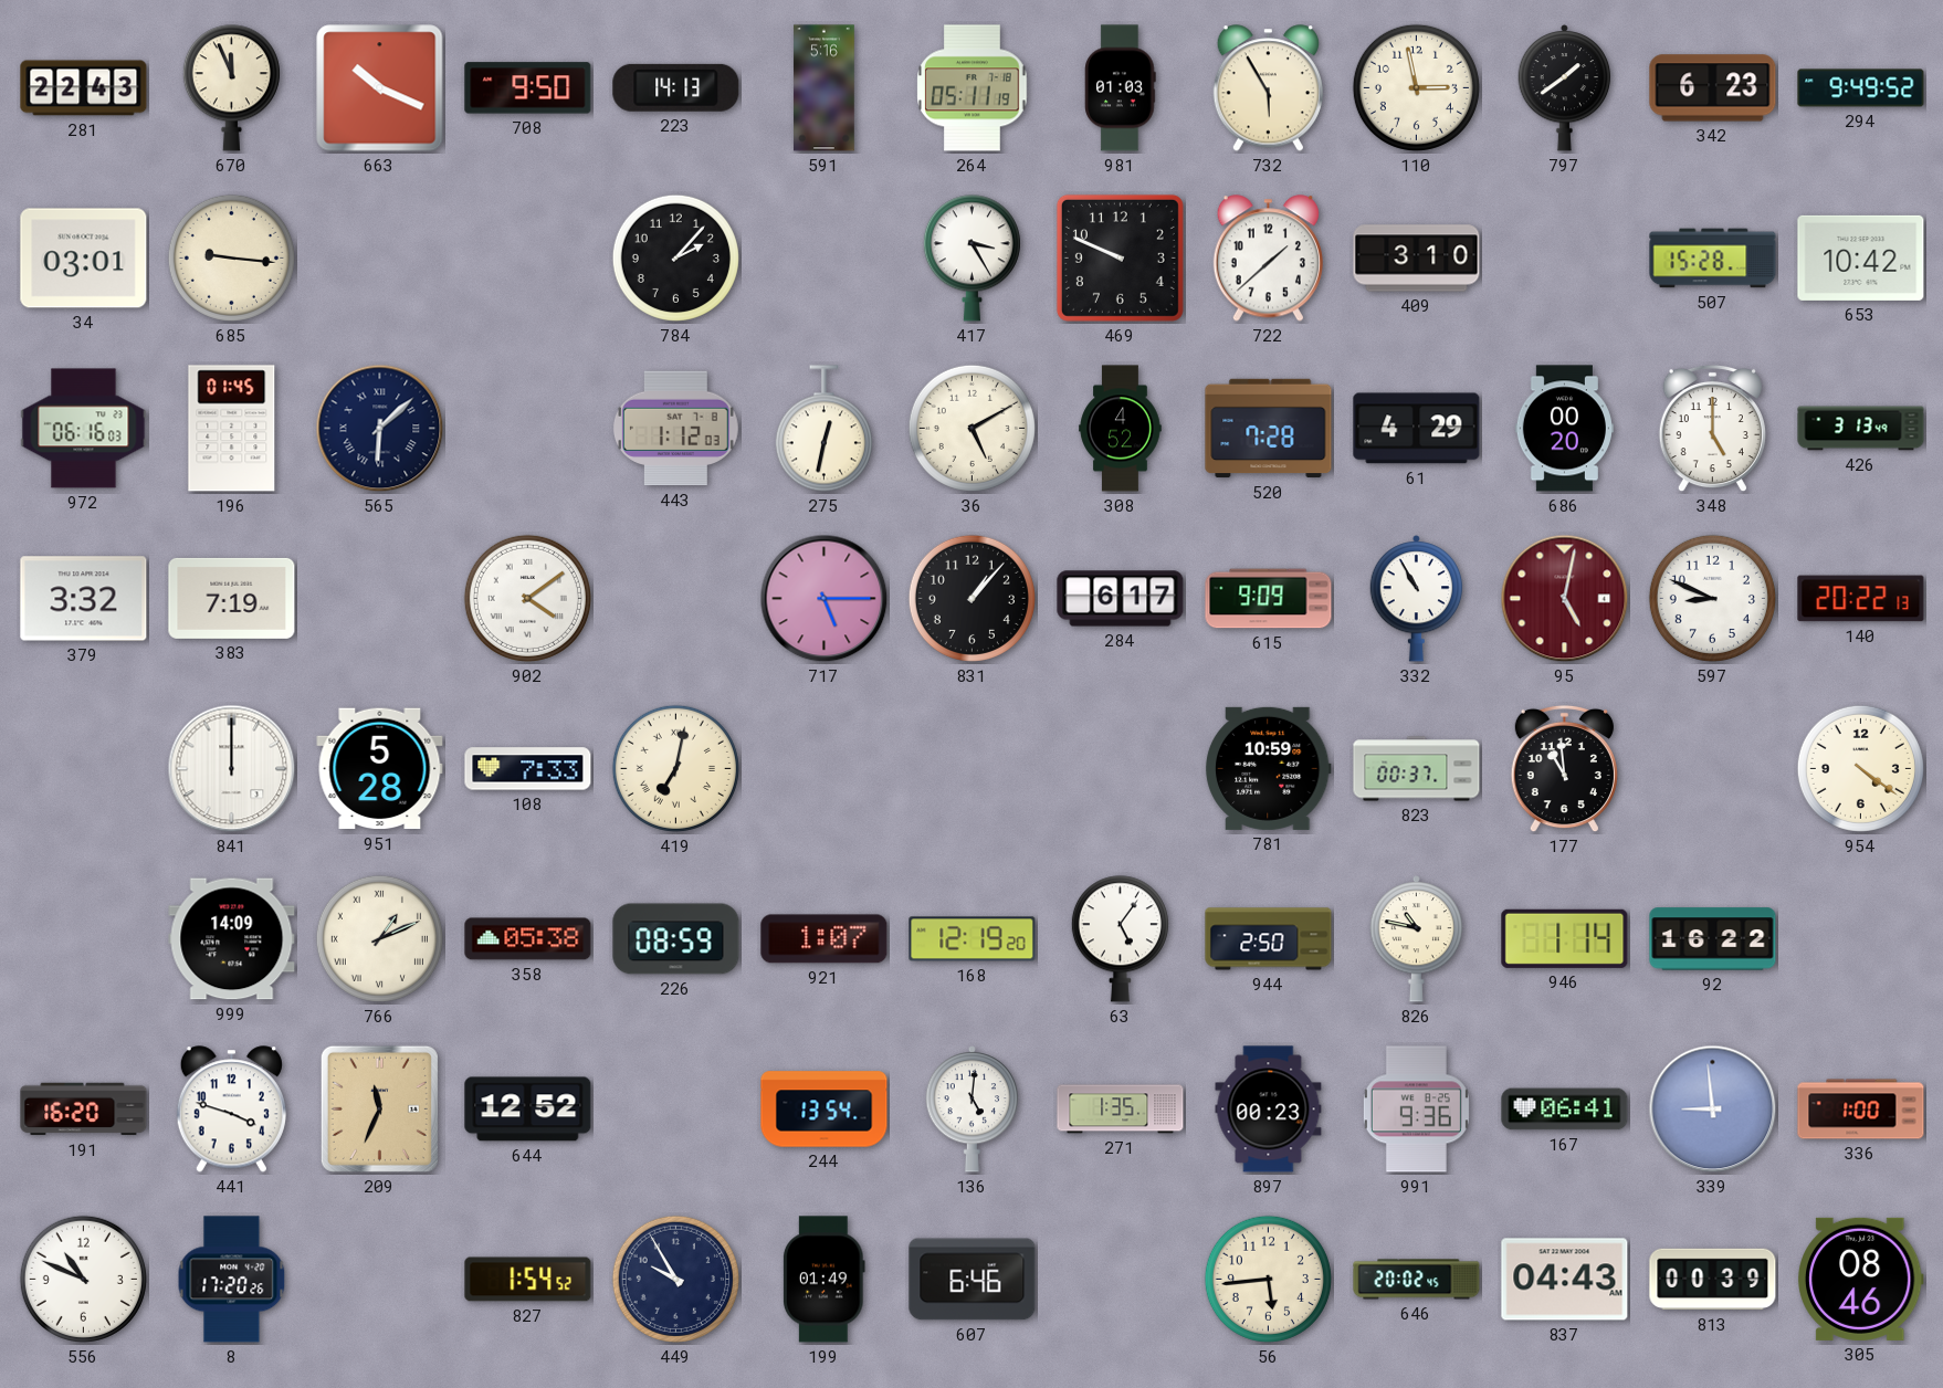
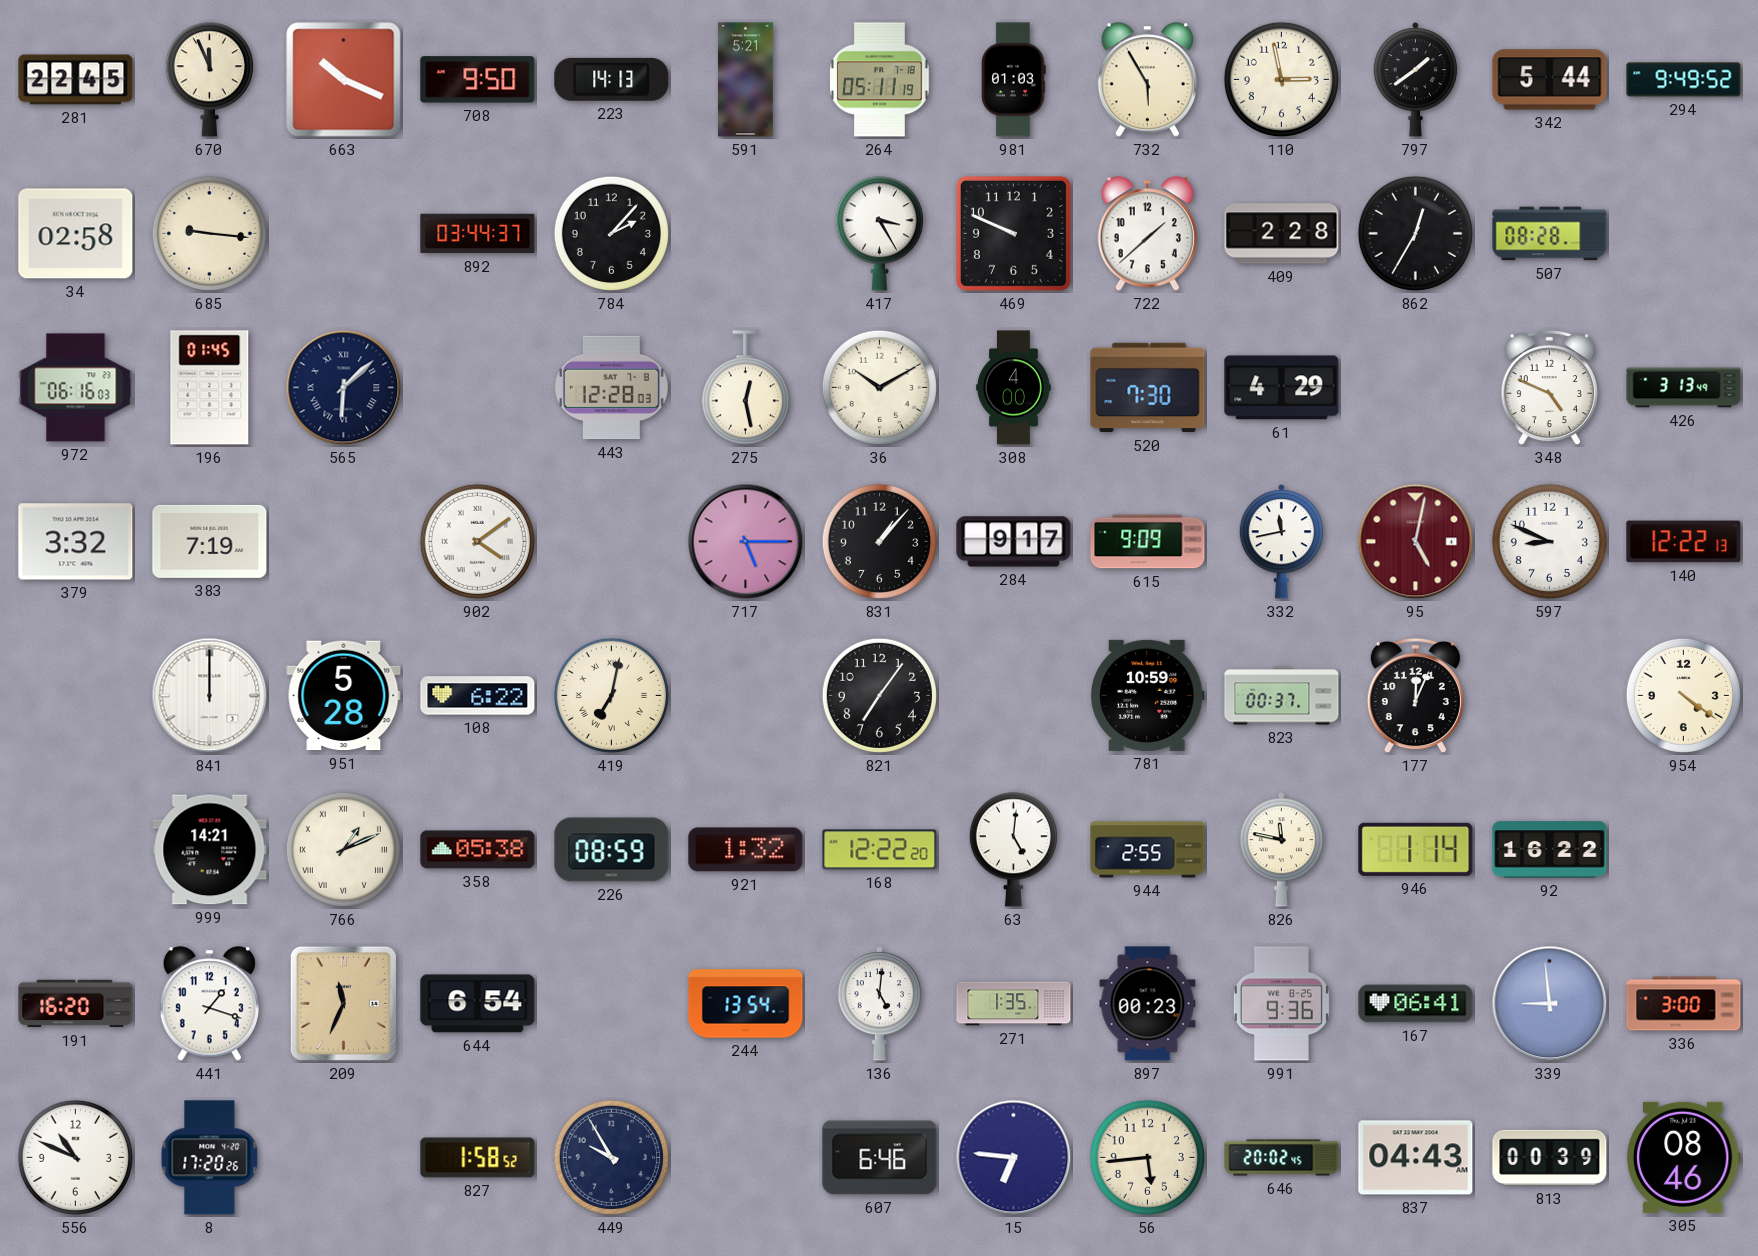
281: 22:43 -> 22:45
591: 5:16 -> 5:21
342: 6:23 -> 5:44
34: 03:01 -> 02:58
892: none -> 03:44
409: 3:10 -> 2:28
862: none -> 12:35
507: 15:28 -> 08:28
653: 10:42 -> none
443: 1:12 -> 12:28
275: 12:32 -> 12:28
36: 5:10 -> 10:10
308: 4:52 -> 4:00
520: 7:28 -> 7:30
686: 00:20 -> none
348: 5:00 -> 4:49
284: 6:17 -> 9:17
332: 10:55 -> 11:43
140: 20:22 -> 12:22
108: 7:33 -> 6:22
821: none -> 7:06
177: 10:59 -> 12:04
999: 14:09 -> 14:21
921: 1:07 -> 1:32
168: 12:19 -> 12:22
63: 5:06 -> 5:01
944: 2:50 -> 2:55
826: 10:47 -> 11:47
441: 3:48 -> 1:18
644: 12:52 -> 6:54
336: 1:00 -> 3:00
827: 1:54 -> 1:58
199: 01:49 -> none
15: none -> 6:46
